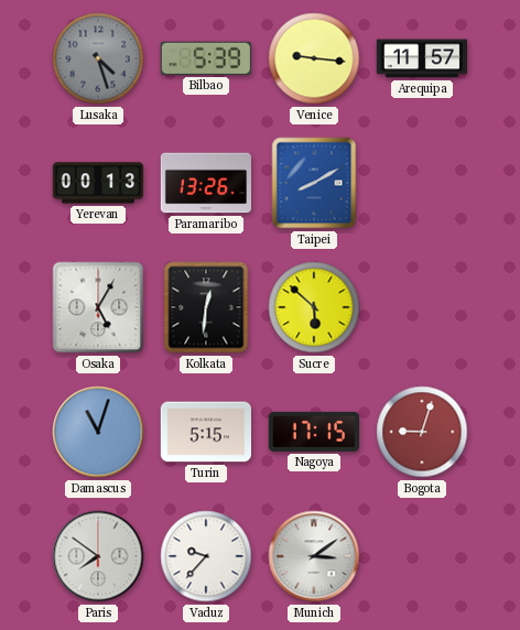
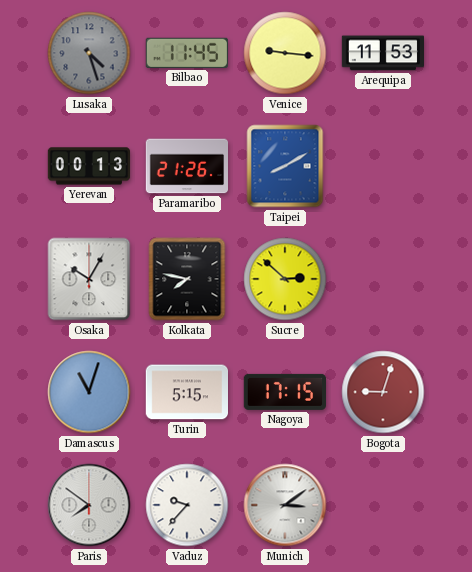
Bilbao: 5:39 -> 11:45
Arequipa: 11:57 -> 11:53
Paramaribo: 13:26 -> 21:26
Osaka: 5:05 -> 10:05
Kolkata: 12:31 -> 7:47
Sucre: 5:52 -> 2:52
